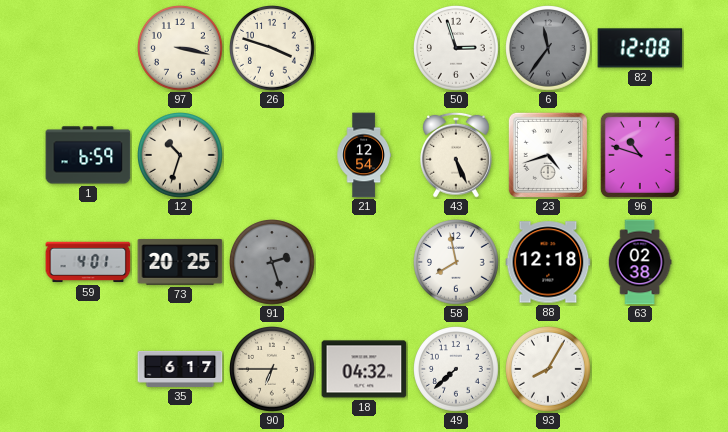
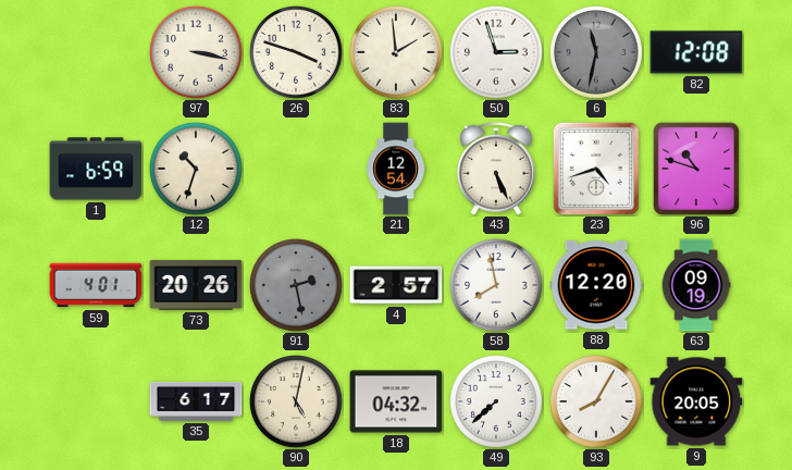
83: none -> 1:59
6: 11:36 -> 11:32
73: 20:25 -> 20:26
91: 2:27 -> 2:28
4: none -> 2:57
88: 12:18 -> 12:20
63: 02:38 -> 09:19
90: 6:45 -> 5:02
9: none -> 20:05
